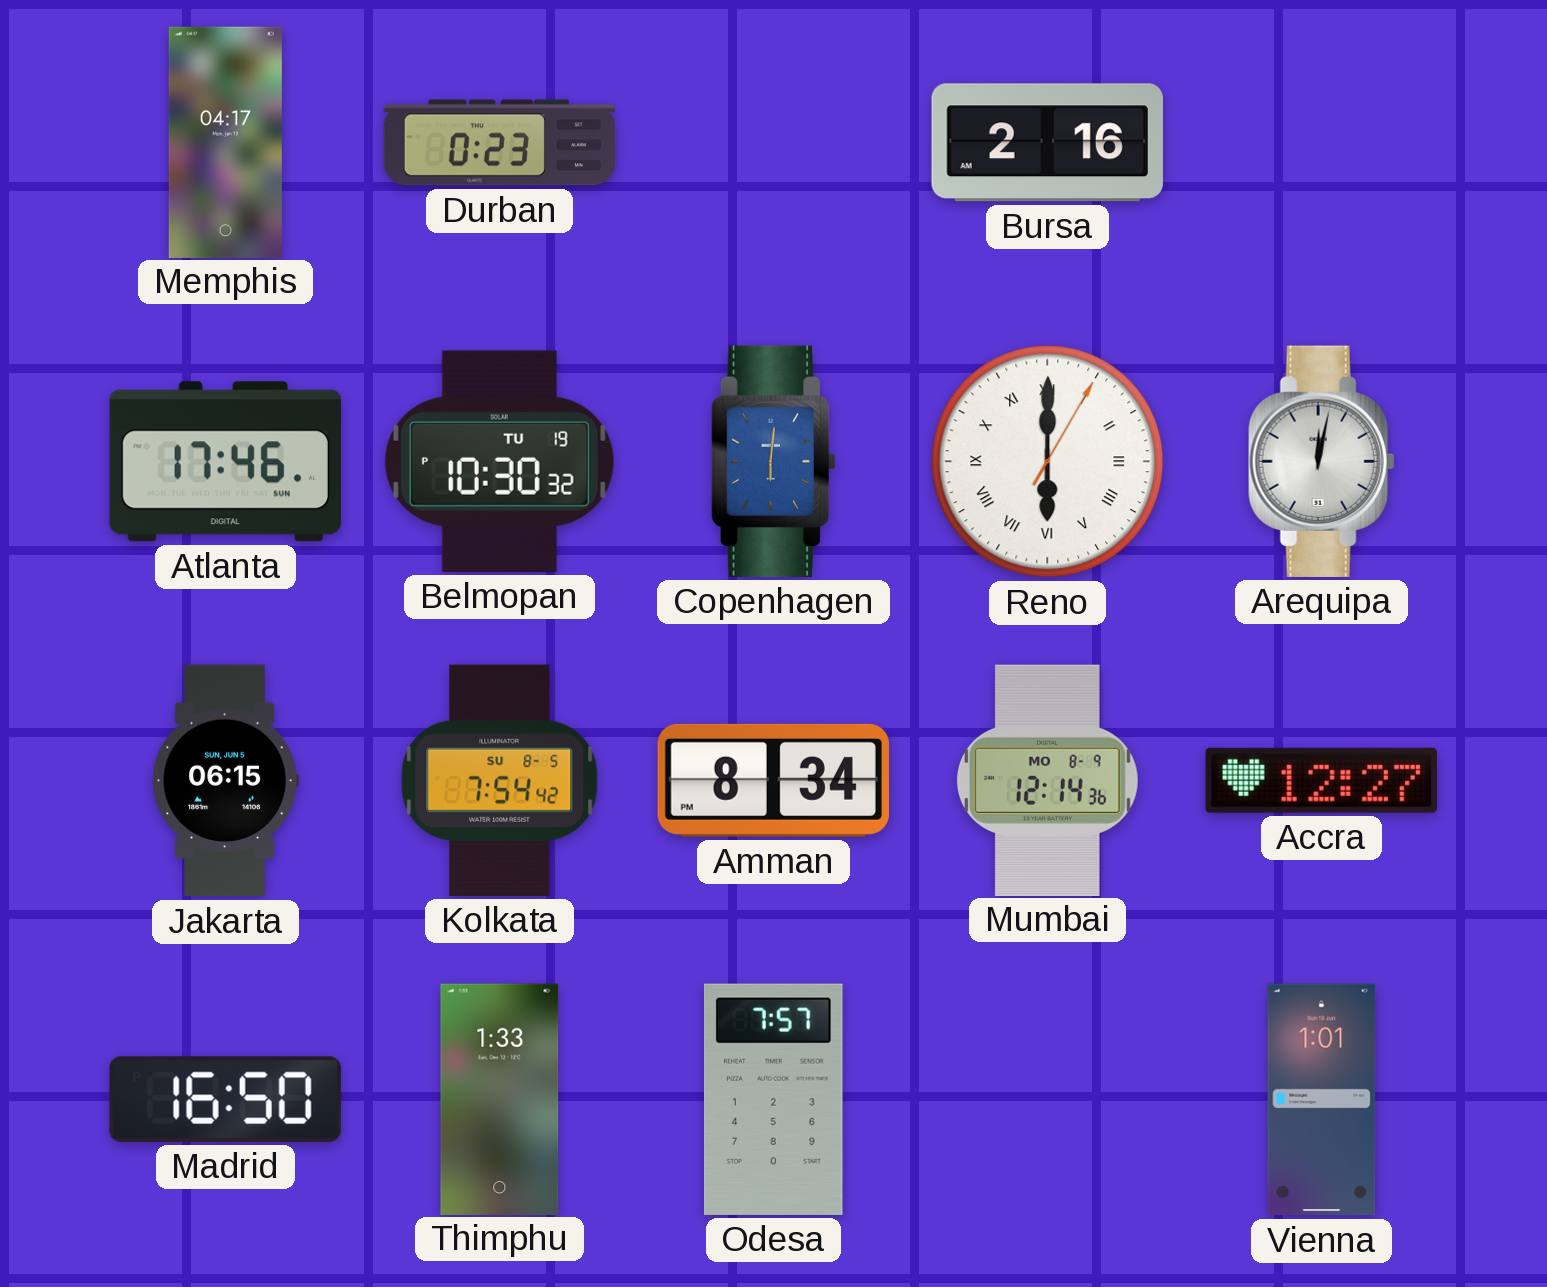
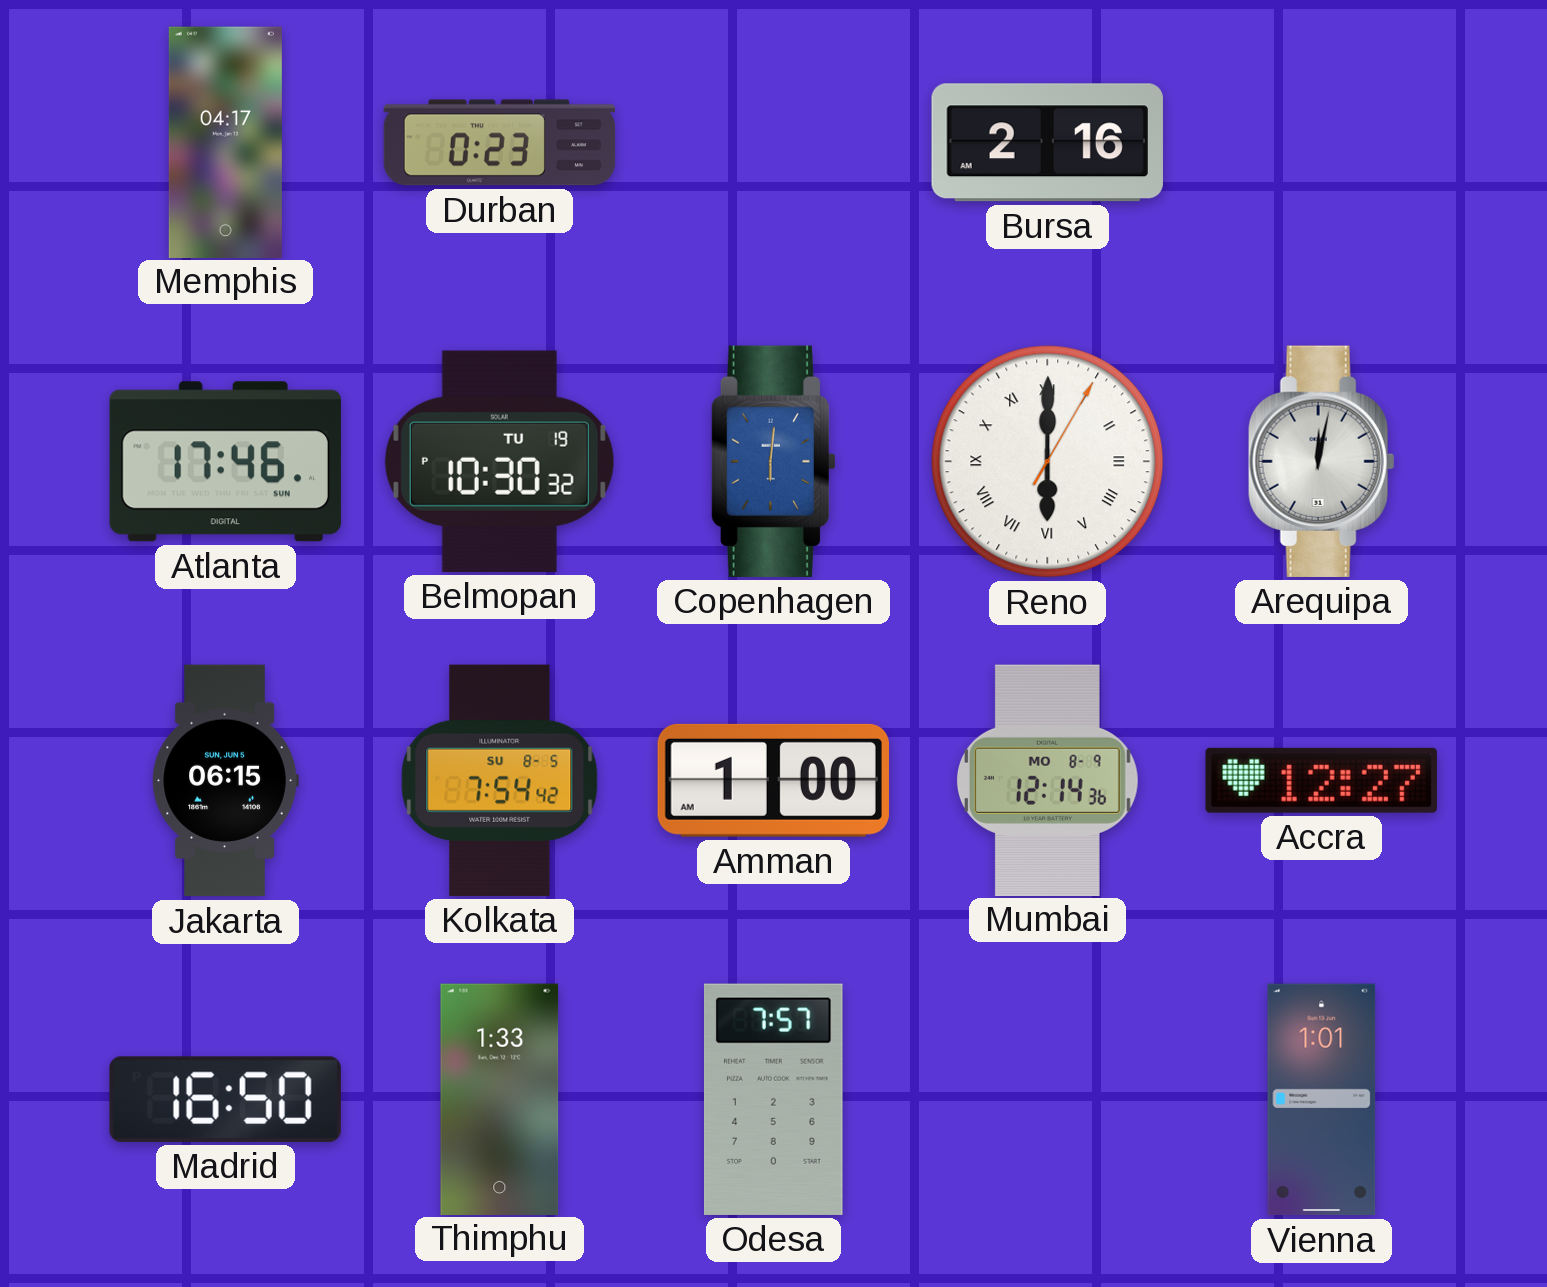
Amman: 8:34 -> 1:00
